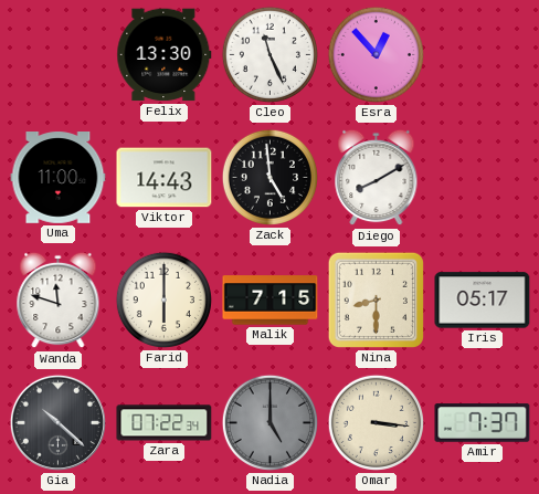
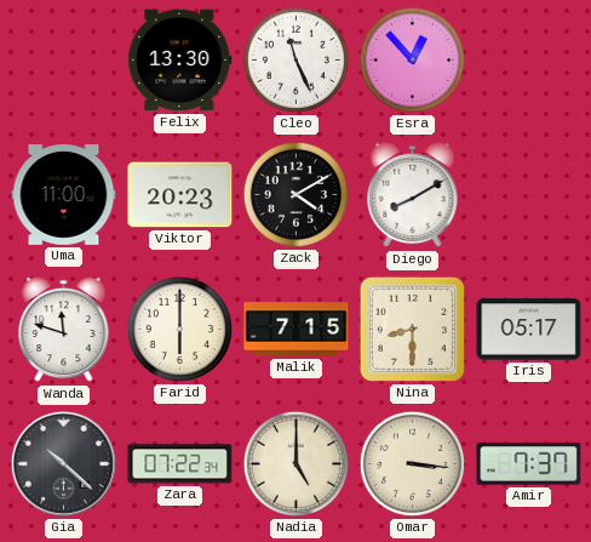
Viktor: 14:43 -> 20:23
Zack: 4:59 -> 4:10
Nadia dial: grey -> cream
